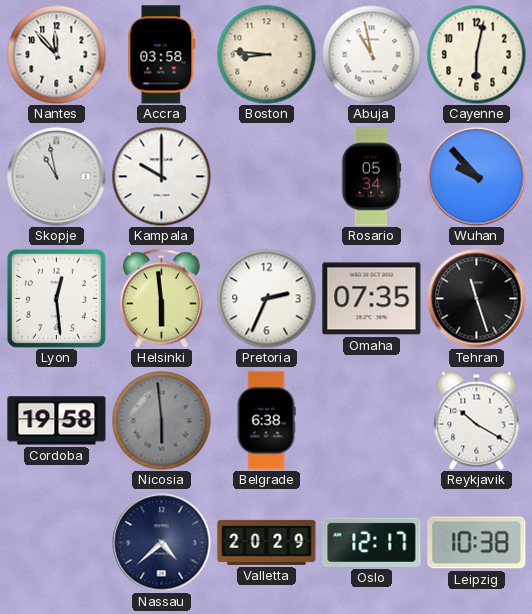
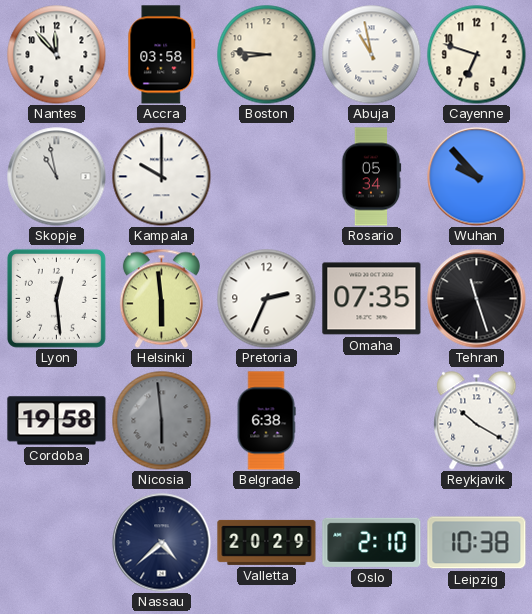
Cayenne: 6:02 -> 6:48
Oslo: 12:17 -> 2:10
